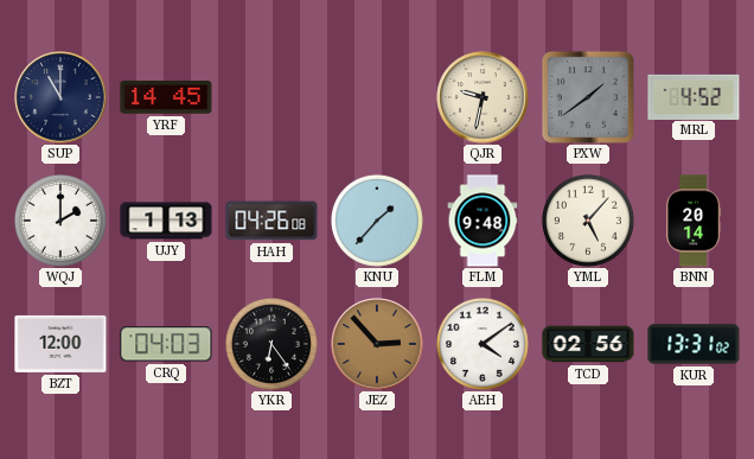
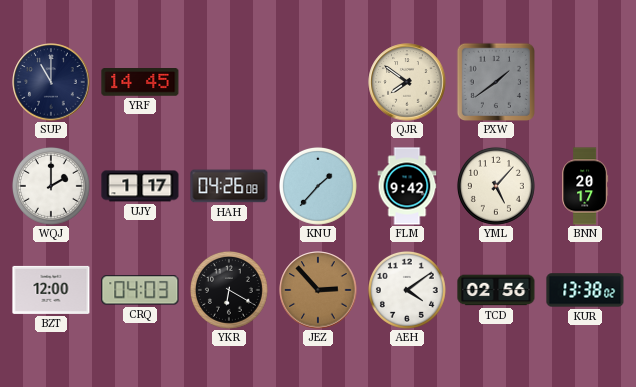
QJR: 9:32 -> 7:51
MRL: 4:52 -> none
UJY: 1:13 -> 1:17
FLM: 9:48 -> 9:42
BNN: 20:14 -> 20:17
YKR: 6:24 -> 6:20
KUR: 13:31 -> 13:38
